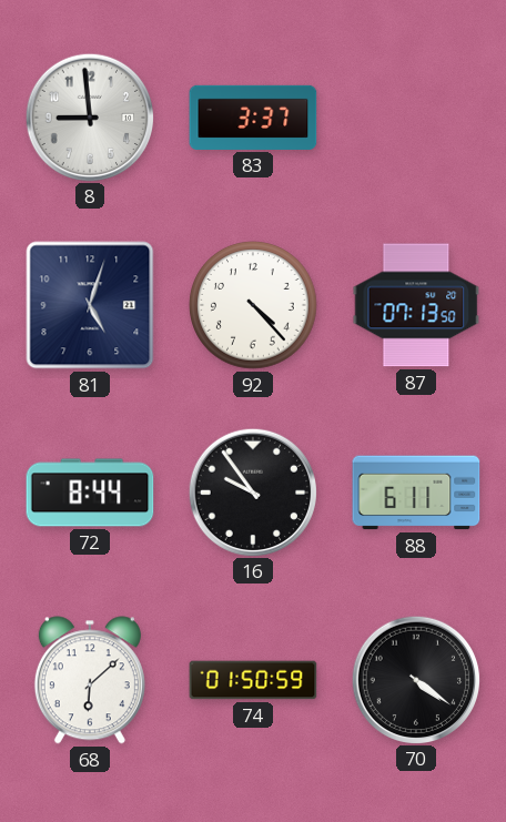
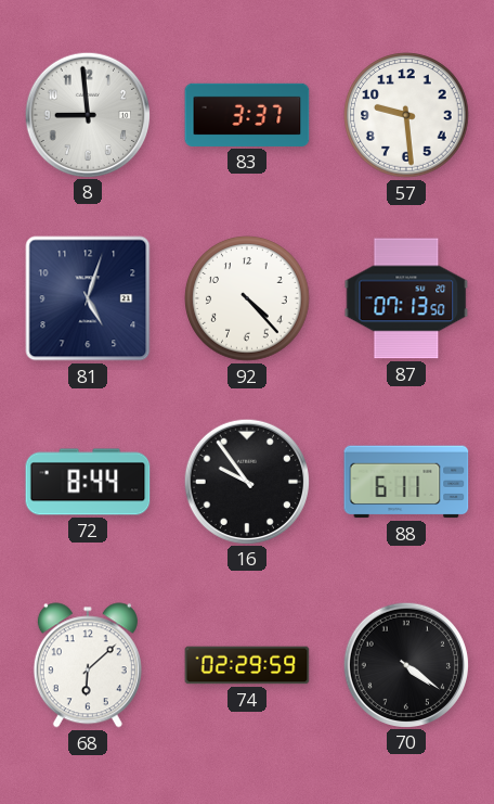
57: none -> 9:29
74: 01:50 -> 02:29
